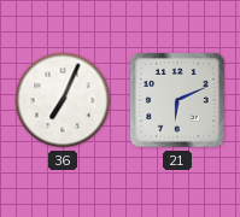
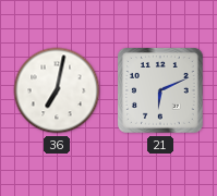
36: 7:04 -> 7:02
